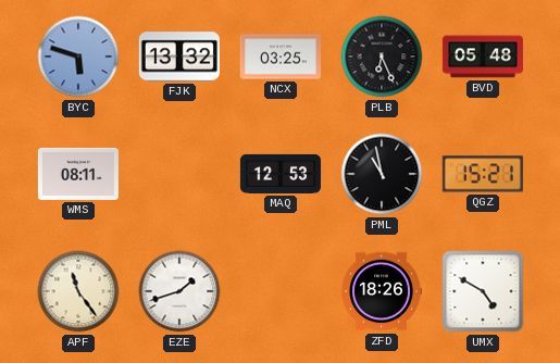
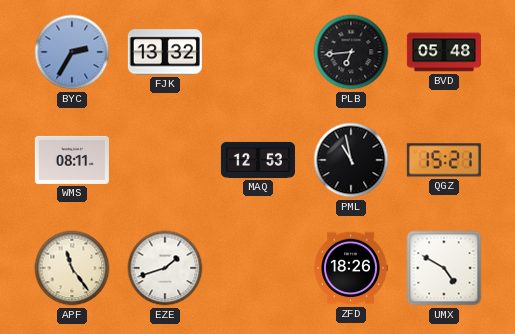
BYC: 5:48 -> 2:35
NCX: 03:25 -> none
PLB: 6:26 -> 6:44
